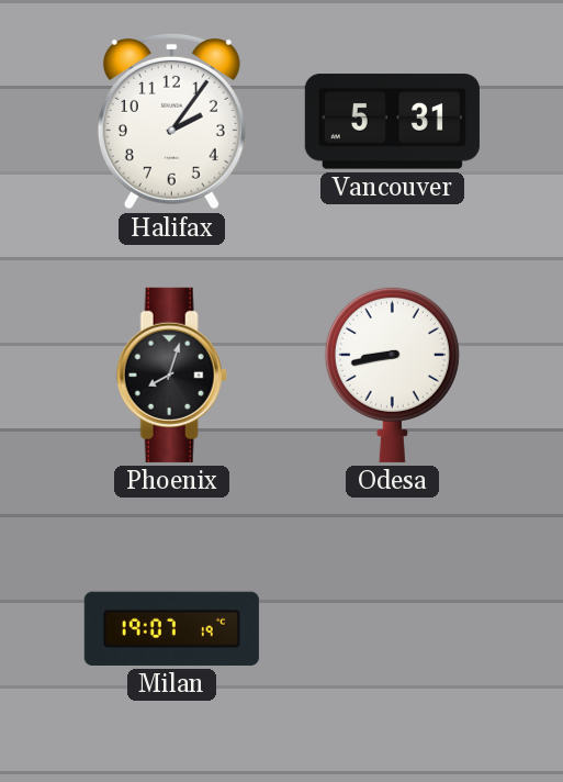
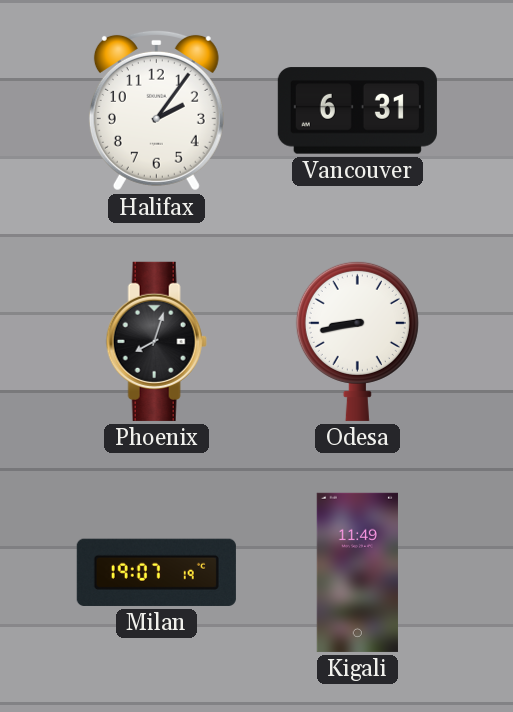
Vancouver: 5:31 -> 6:31
Kigali: none -> 11:49
